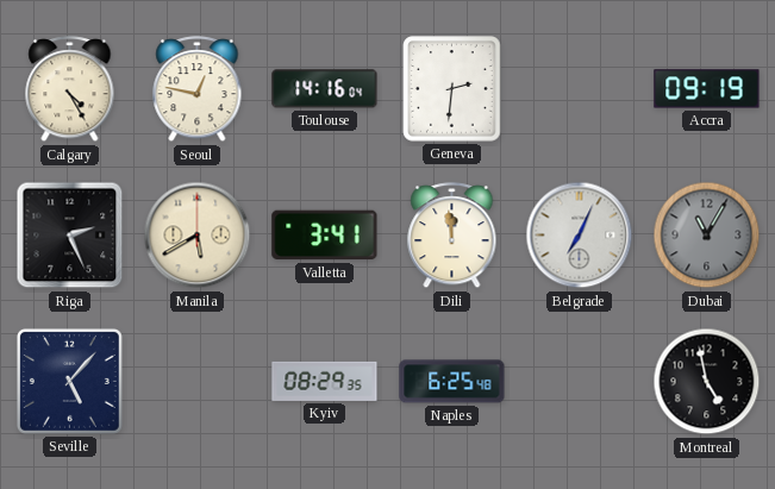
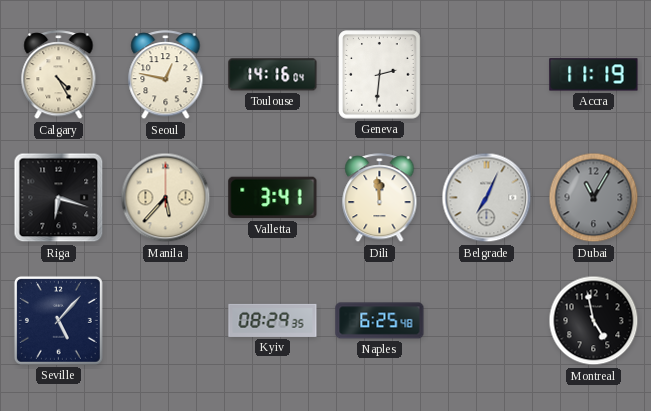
Accra: 09:19 -> 11:19
Riga: 2:26 -> 6:18
Manila: 5:40 -> 5:37
